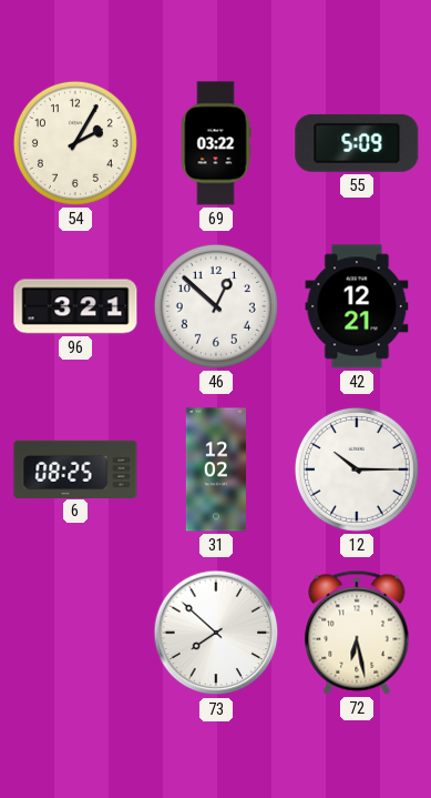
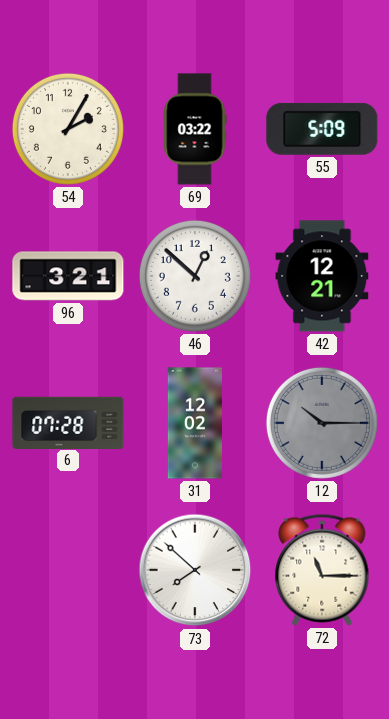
6: 08:25 -> 07:28
12 dial: white -> grey
72: 6:28 -> 11:15
